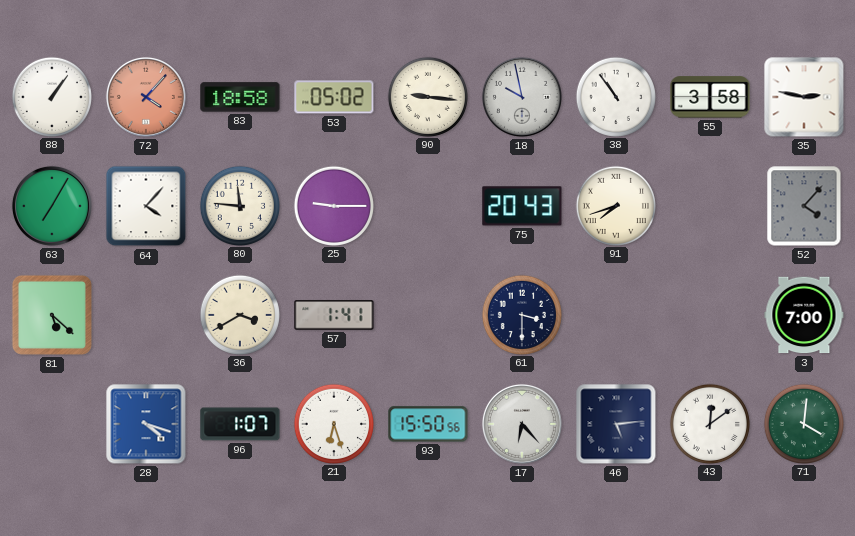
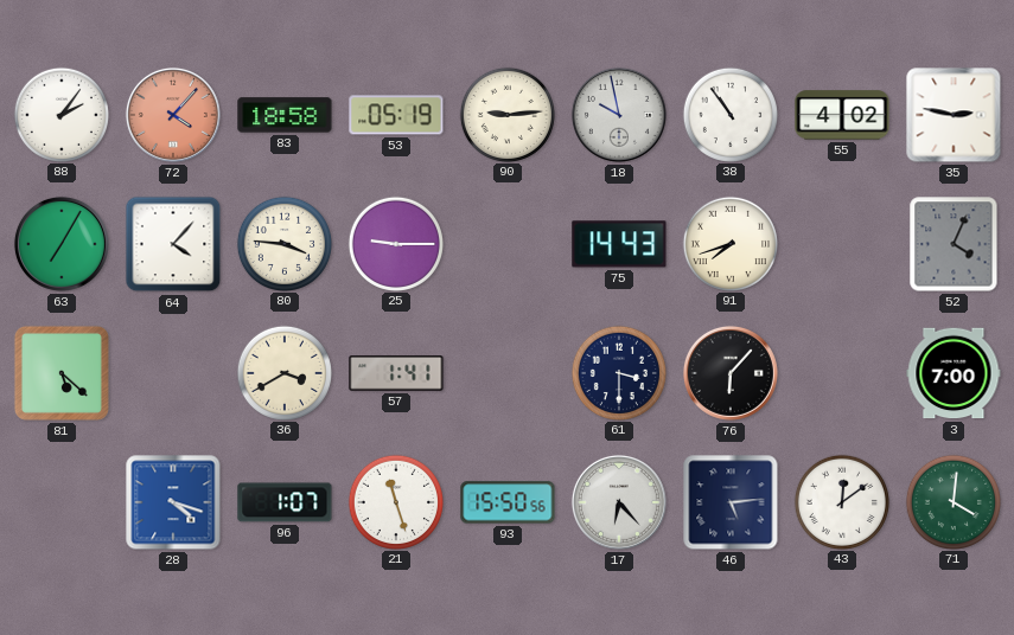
88: 1:06 -> 2:06
53: 05:02 -> 05:19
90: 9:16 -> 9:14
55: 3:58 -> 4:02
80: 11:46 -> 3:46
75: 20:43 -> 14:43
52: 4:07 -> 4:04
76: none -> 6:07
21: 6:27 -> 11:27
